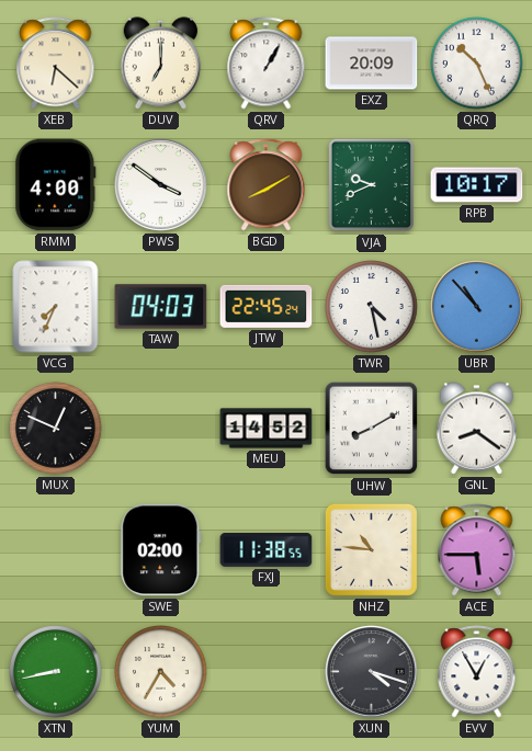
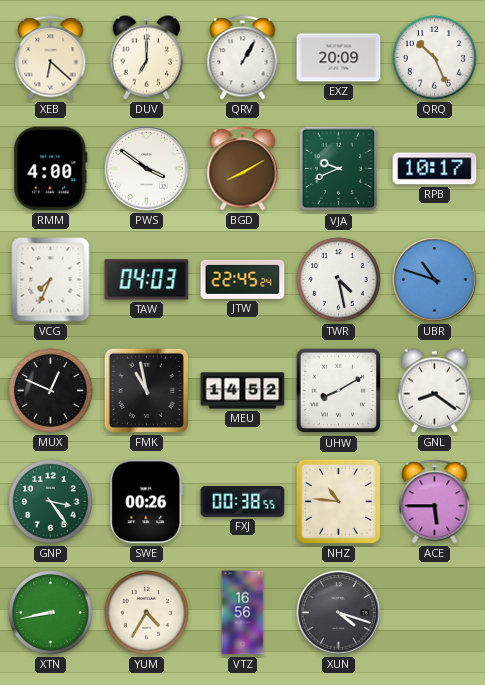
UBR: 10:53 -> 10:48
FMK: none -> 10:58
GNP: none -> 3:24
SWE: 02:00 -> 00:26
FXJ: 11:38 -> 00:38
VTZ: none -> 16:56
EVV: 12:55 -> none
